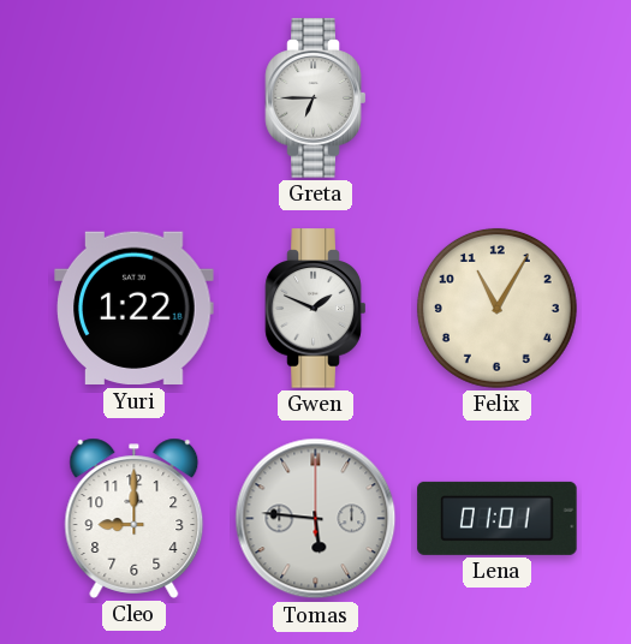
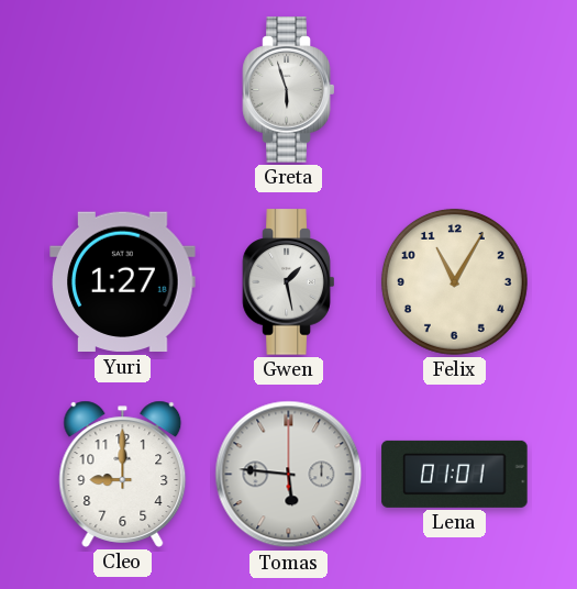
Greta: 6:45 -> 5:57
Yuri: 1:22 -> 1:27
Gwen: 1:49 -> 1:28
